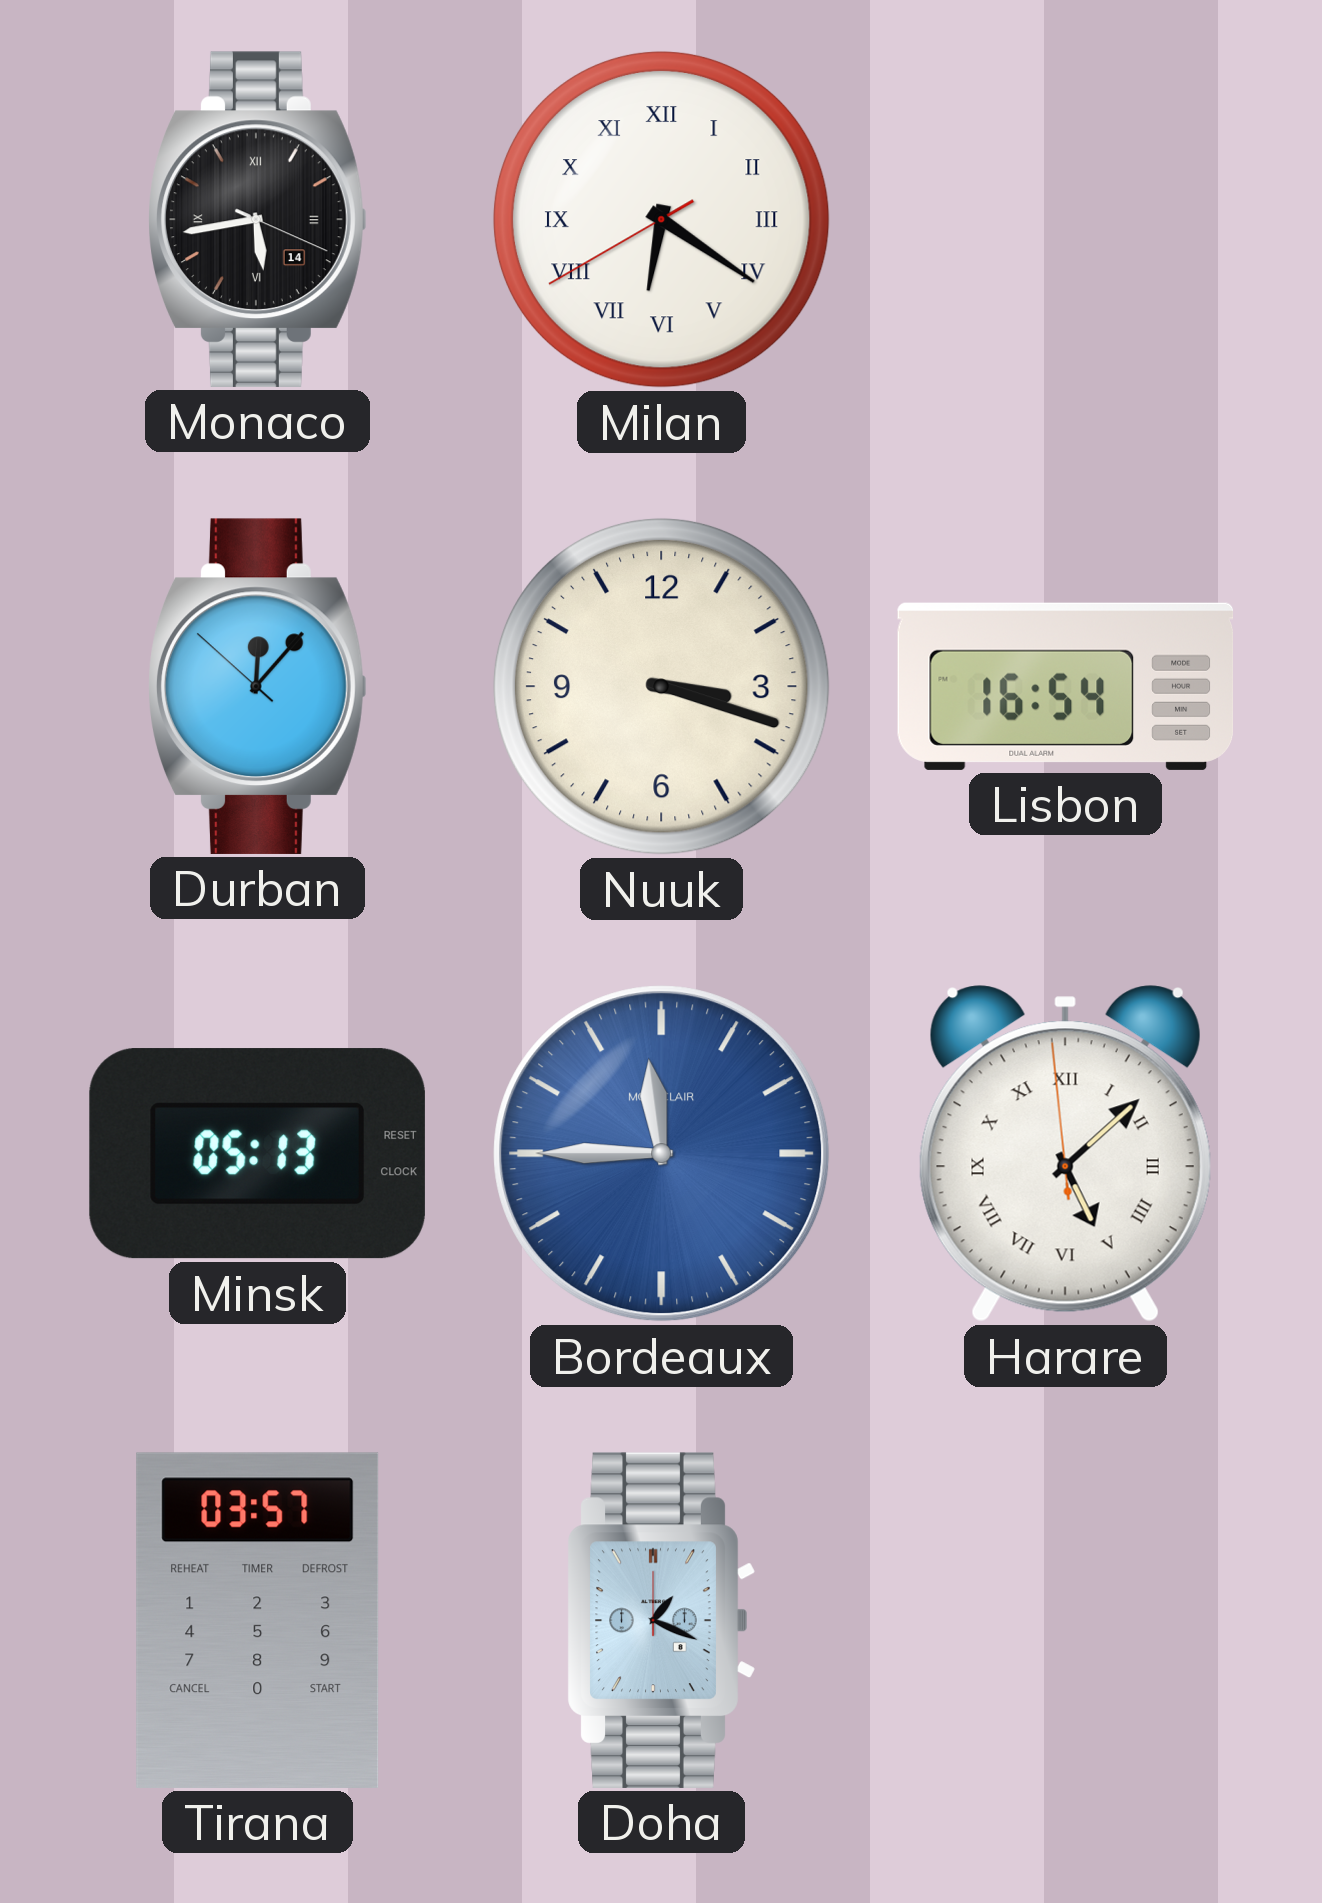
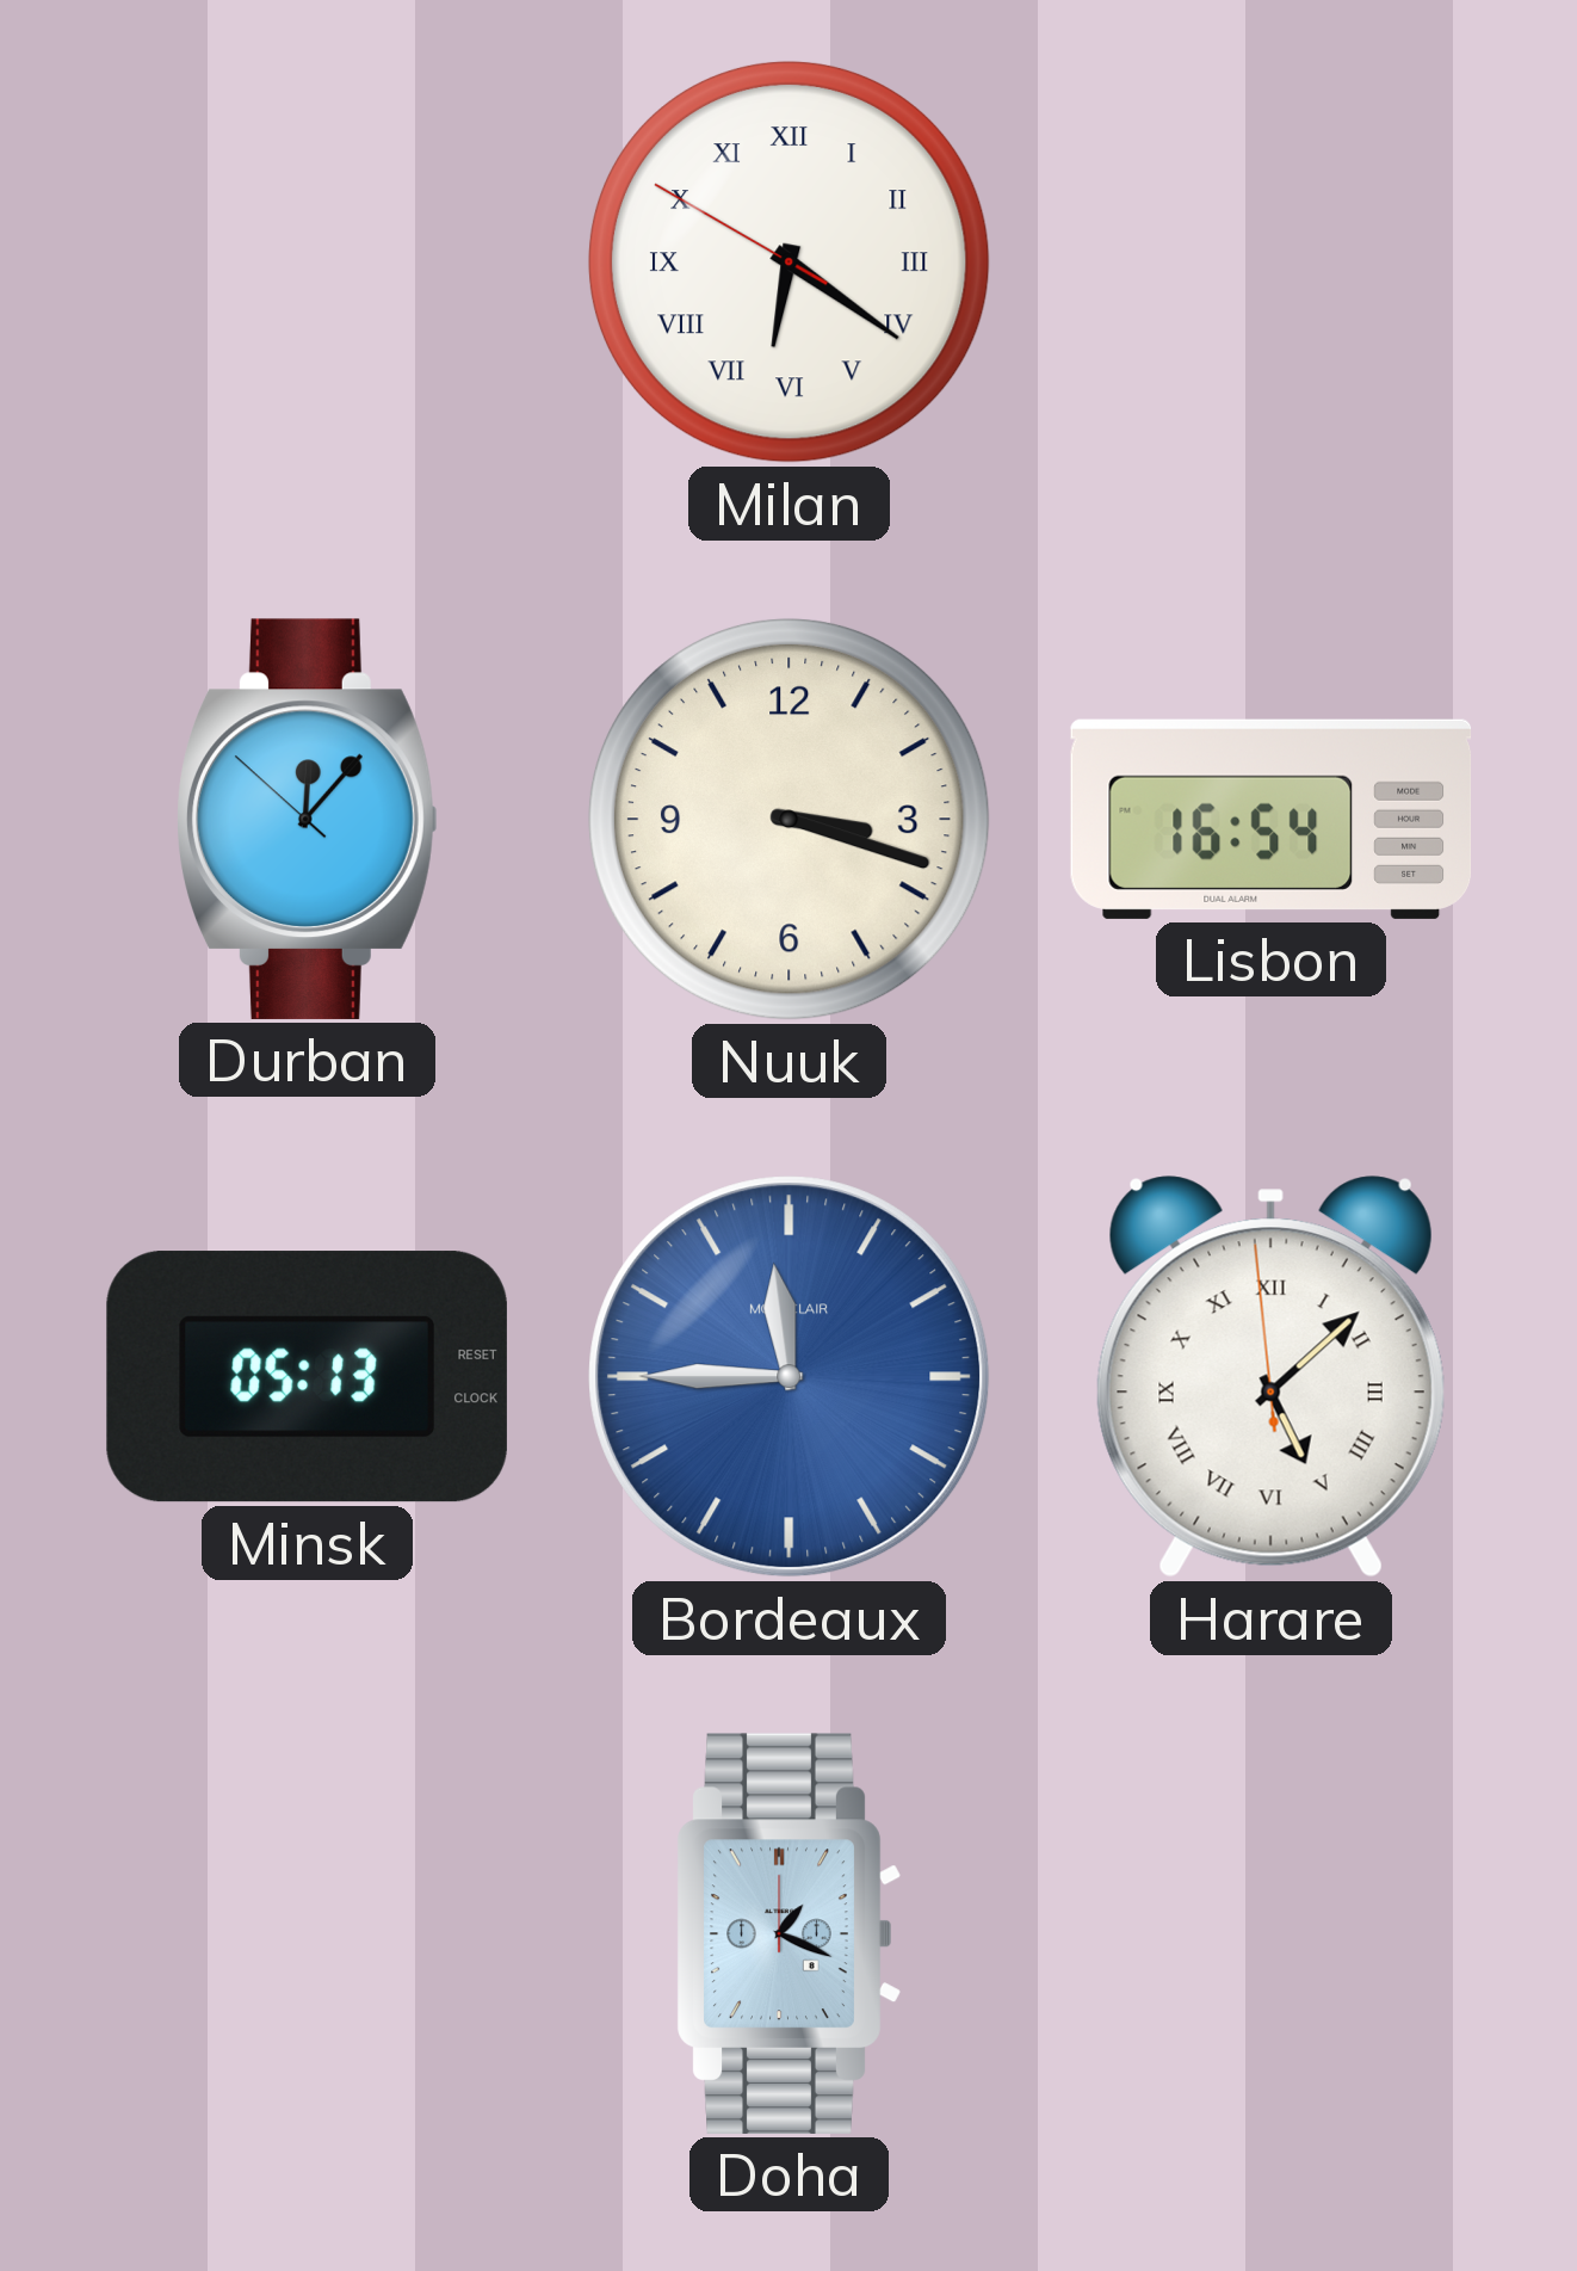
Monaco: 5:43 -> none
Milan: 6:20:40 -> 6:20:50
Tirana: 03:57 -> none
